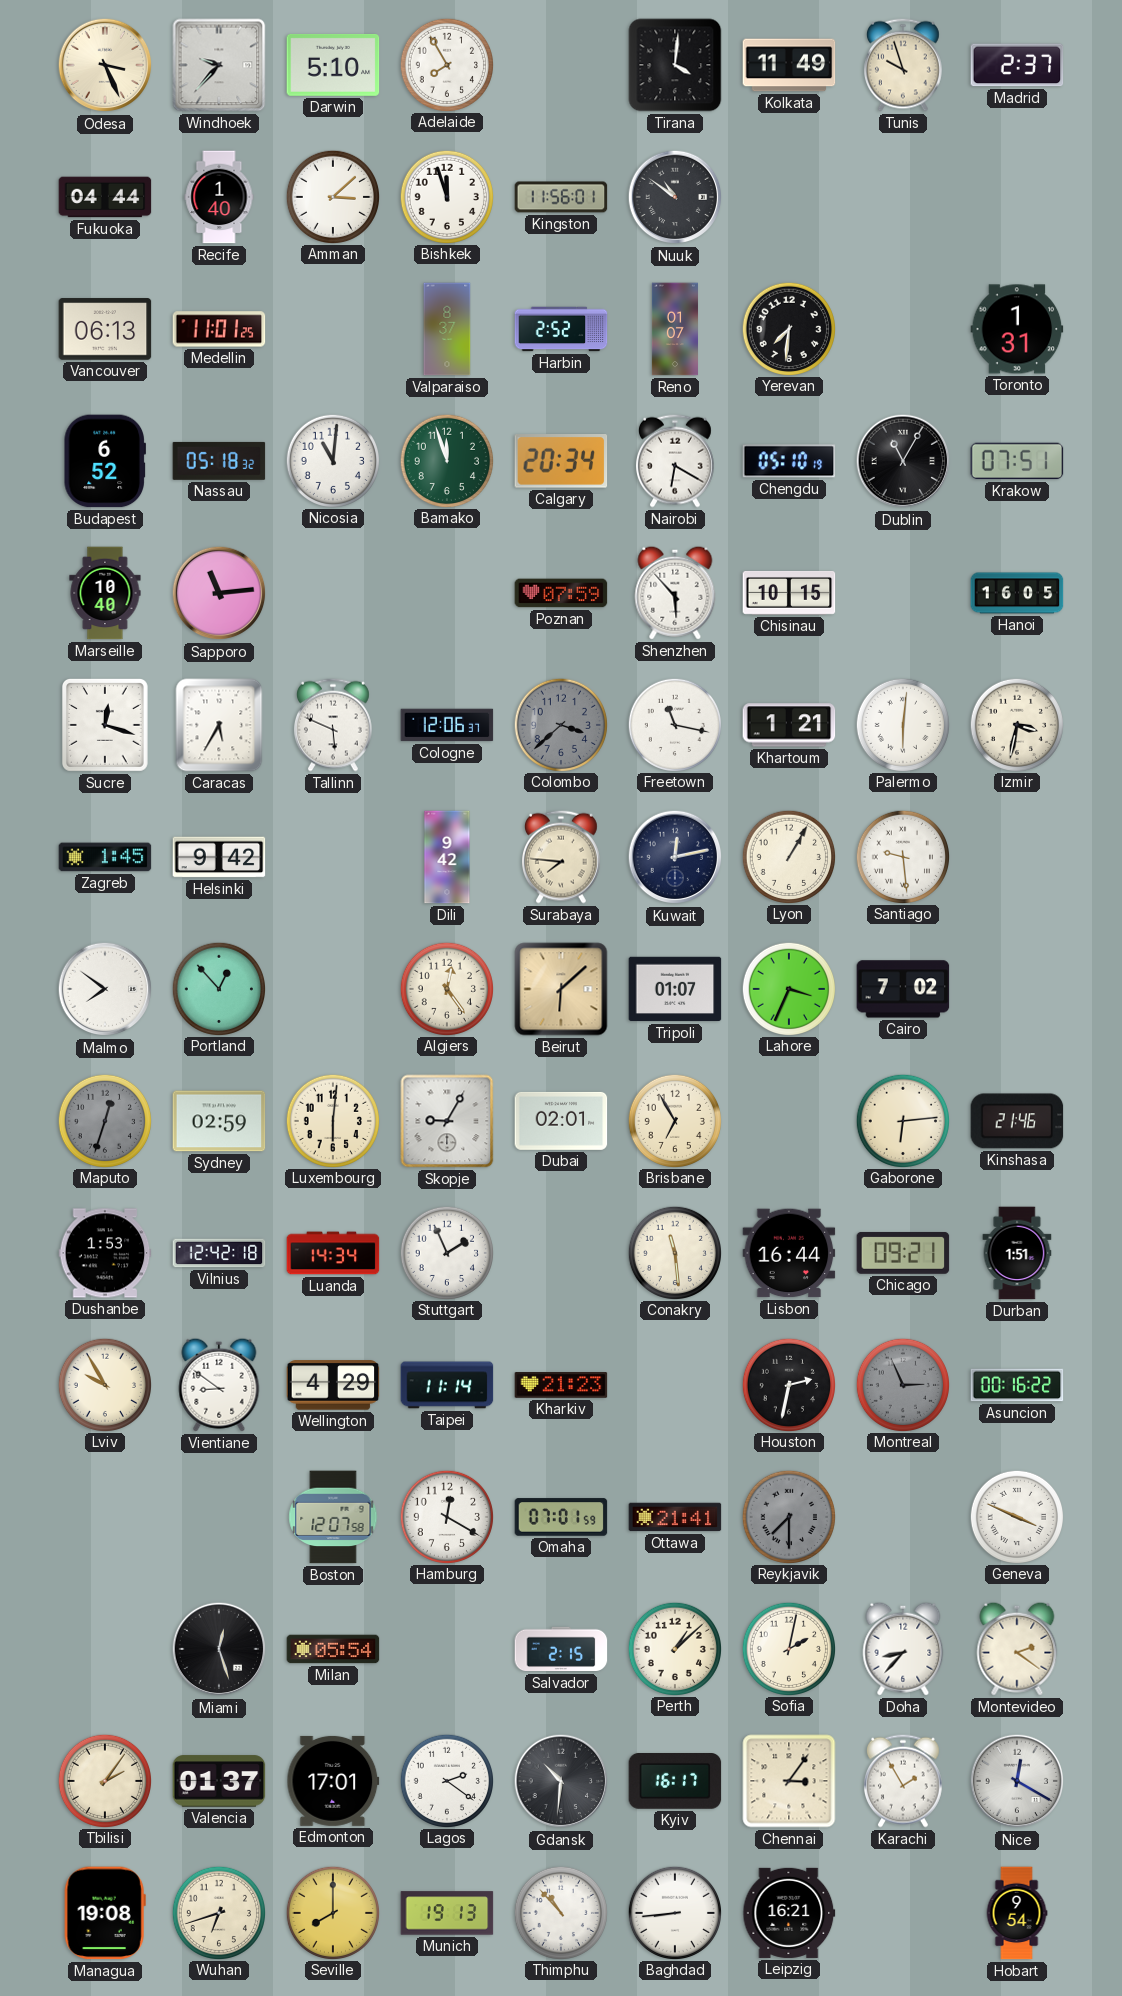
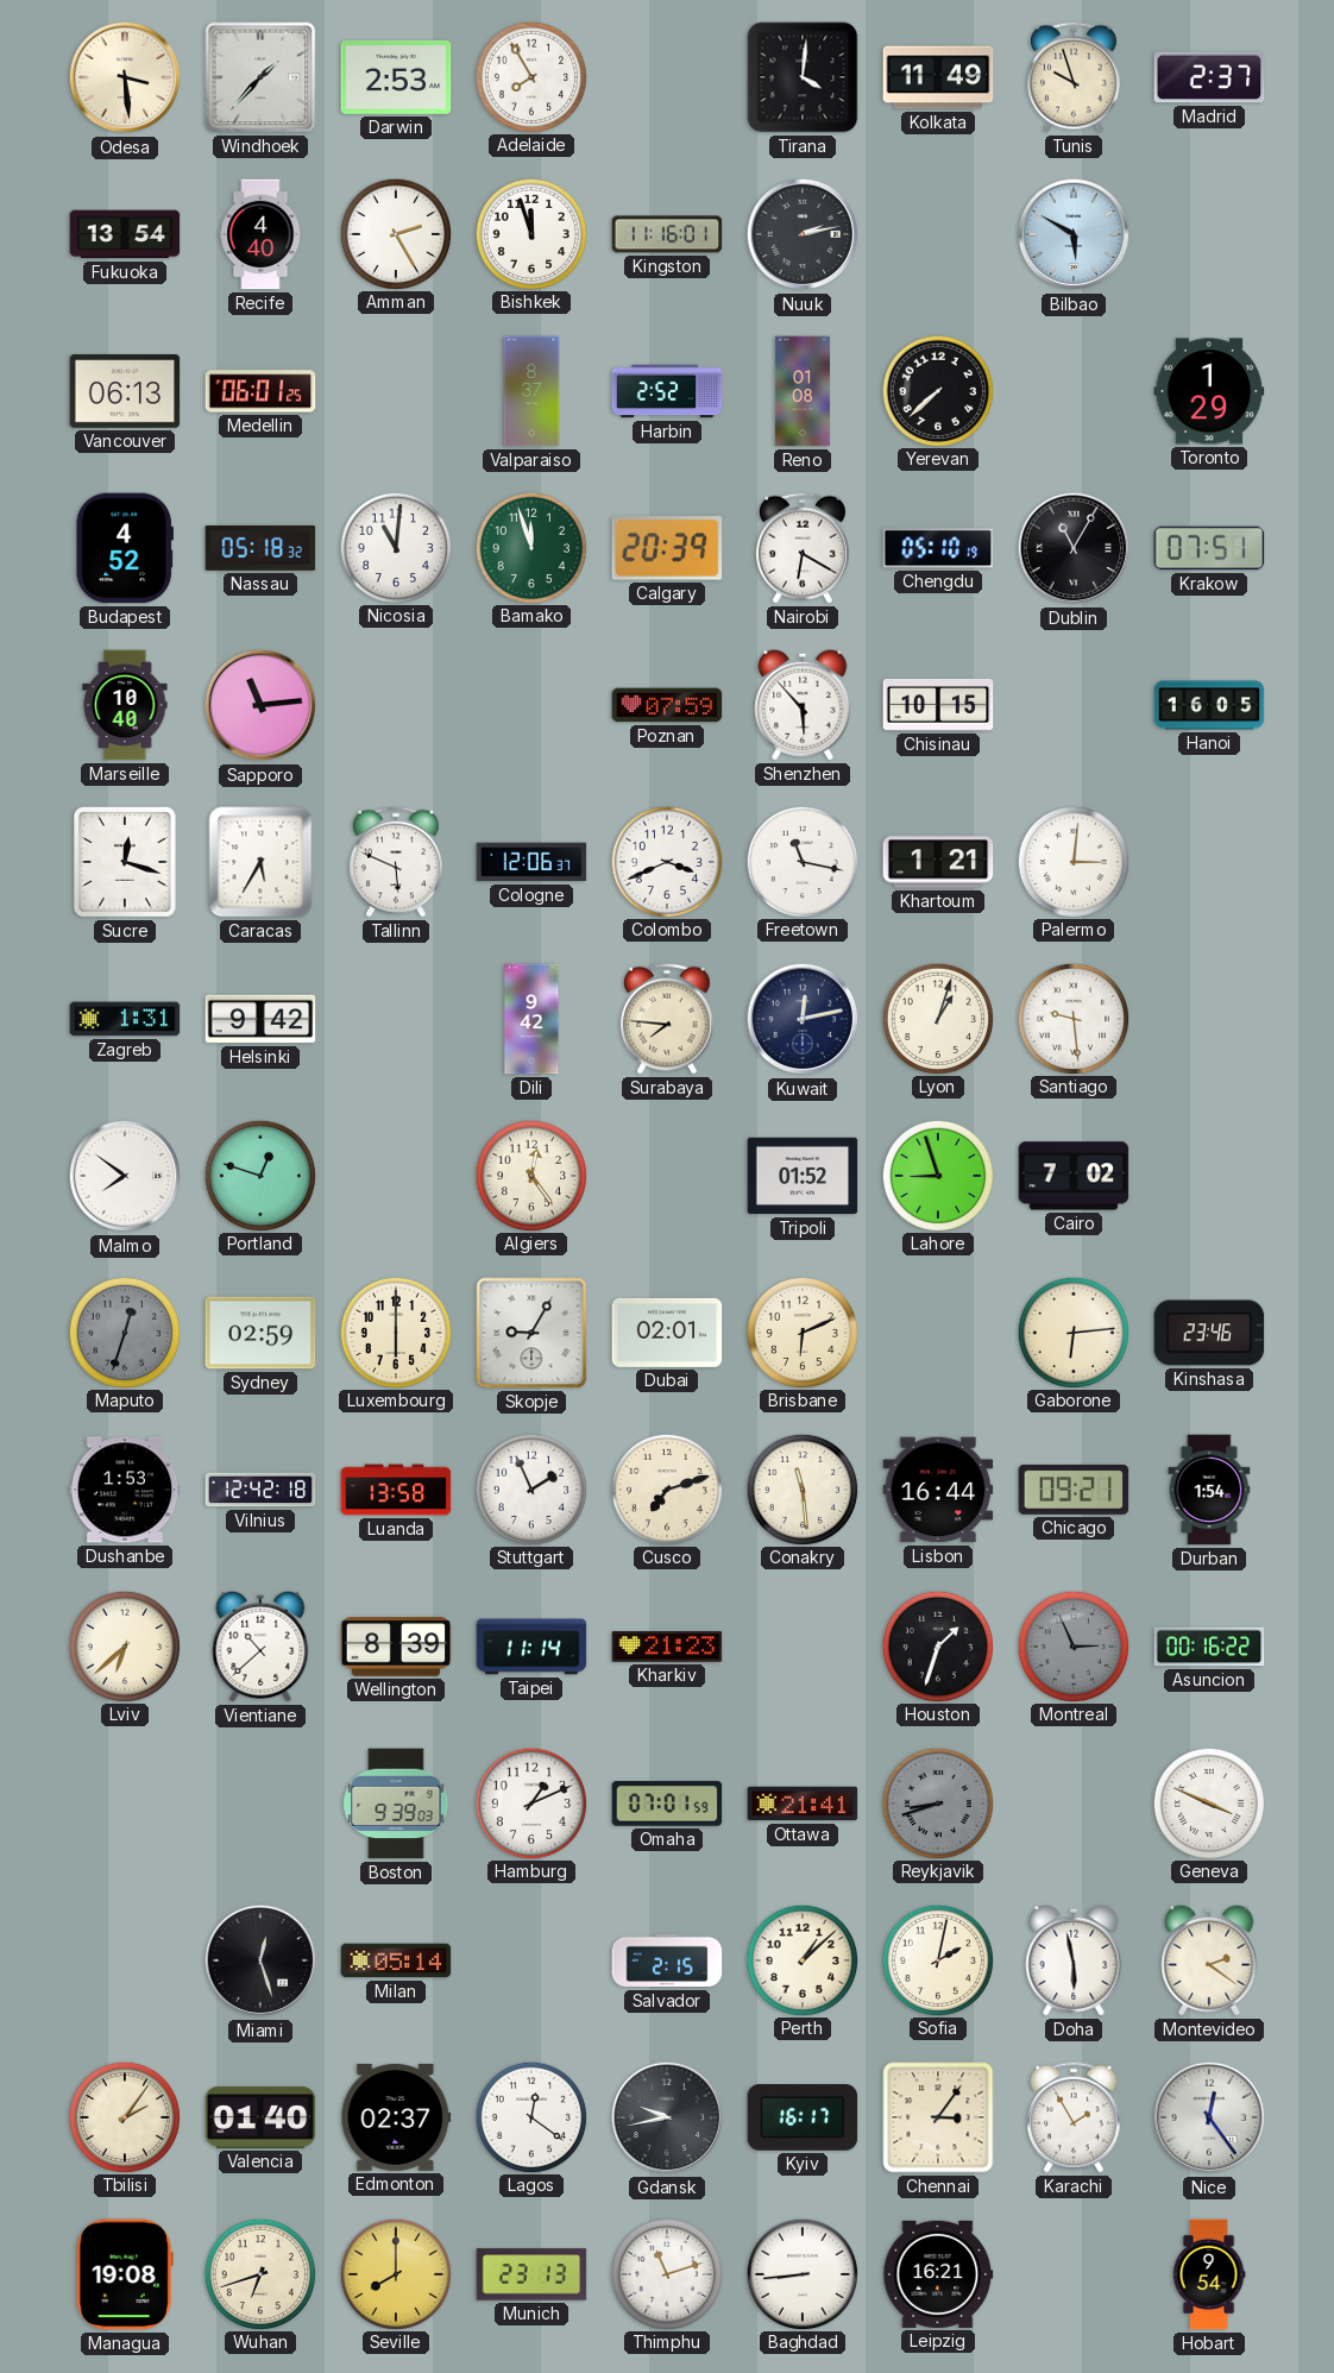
Odesa: 3:26 -> 3:29
Windhoek: 9:37 -> 1:37
Darwin: 5:10 -> 2:53
Fukuoka: 04:44 -> 13:54
Recife: 1:40 -> 4:40
Amman: 3:08 -> 2:25
Kingston: 11:56 -> 11:16
Nuuk: 10:51 -> 2:13
Bilbao: none -> 5:50
Medellin: 11:01 -> 06:01
Reno: 01:07 -> 01:08
Yerevan: 7:31 -> 7:38
Toronto: 1:31 -> 1:29
Budapest: 6:52 -> 4:52
Calgary: 20:34 -> 20:39
Colombo: 3:38 -> 3:41
Colombo dial: grey -> white
Palermo: 6:01 -> 3:01
Izmir: 3:32 -> none
Zagreb: 1:45 -> 1:31
Lyon: 1:05 -> 1:03
Portland: 12:53 -> 12:48
Beirut: 6:08 -> none
Tripoli: 01:07 -> 01:52
Lahore: 3:34 -> 8:57
Luxembourg: 6:01 -> 6:00
Brisbane: 6:55 -> 6:11
Kinshasa: 21:46 -> 23:46
Luanda: 14:34 -> 13:58
Cusco: none -> 7:12
Durban: 1:51 -> 1:54
Lviv: 9:55 -> 6:38
Vientiane: 8:51 -> 10:38
Wellington: 4:29 -> 8:39
Houston: 2:32 -> 1:33
Boston: 12:07 -> 9:39
Hamburg: 12:20 -> 1:11
Reykjavik: 7:30 -> 8:42
Milan: 05:54 -> 05:14
Doha: 8:37 -> 5:58
Valencia: 01:37 -> 01:40
Edmonton: 17:01 -> 02:37
Lagos: 2:21 -> 12:21
Gdansk: 10:31 -> 9:43
Nice: 12:20 -> 12:24
Munich: 19:13 -> 23:13
Thimphu: 10:53 -> 11:12
